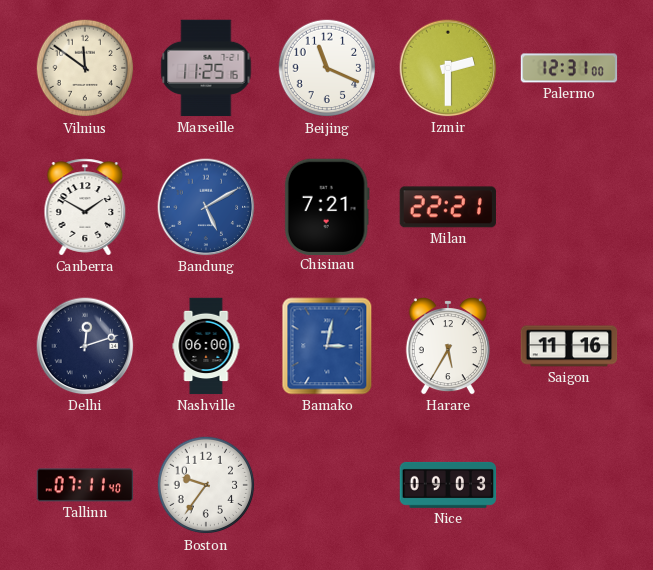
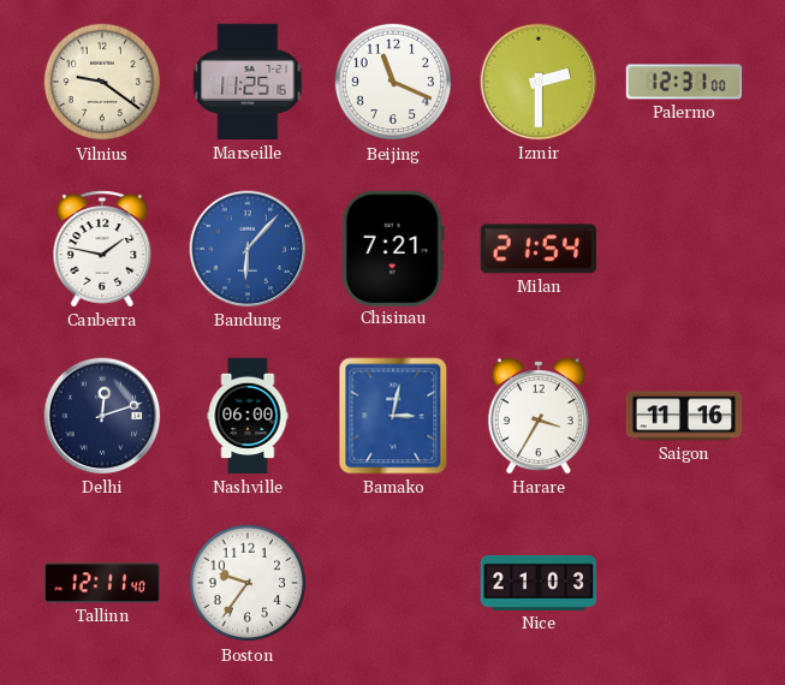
Vilnius: 11:51 -> 9:21
Canberra: 1:50 -> 1:47
Bandung: 5:10 -> 6:07
Milan: 22:21 -> 21:54
Harare: 5:35 -> 3:35
Tallinn: 07:11 -> 12:11
Nice: 09:03 -> 21:03
